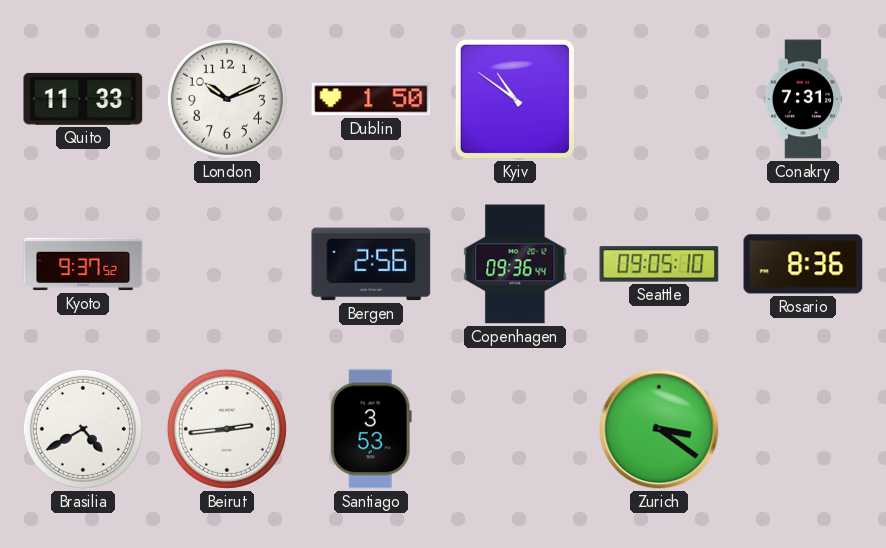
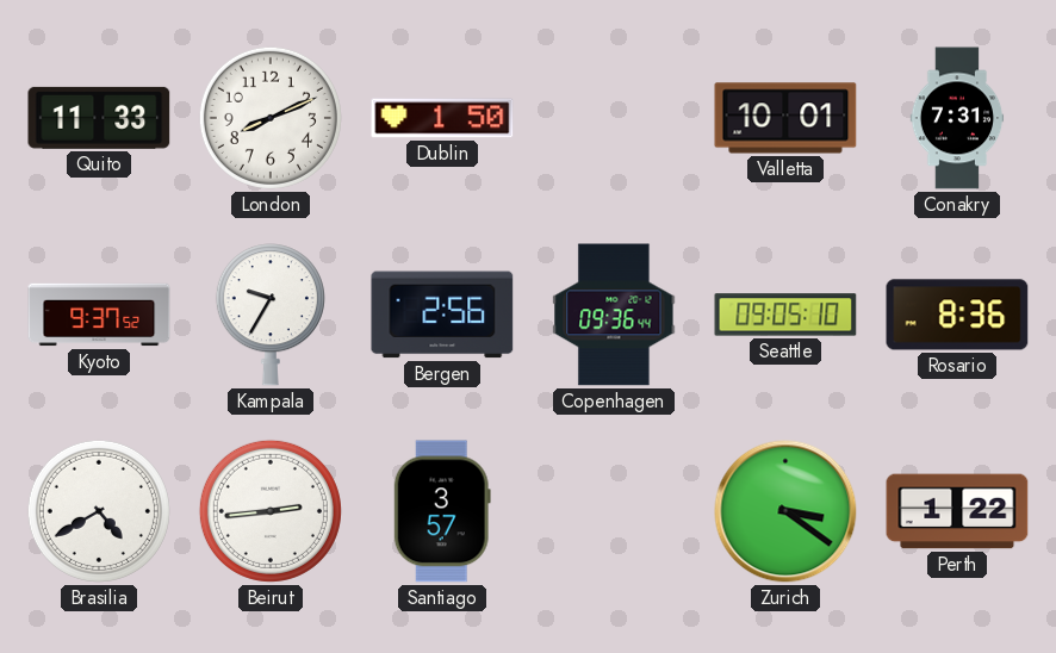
London: 10:11 -> 8:11
Kyiv: 10:51 -> none
Valletta: none -> 10:01
Kampala: none -> 9:35
Santiago: 3:53 -> 3:57
Perth: none -> 1:22
